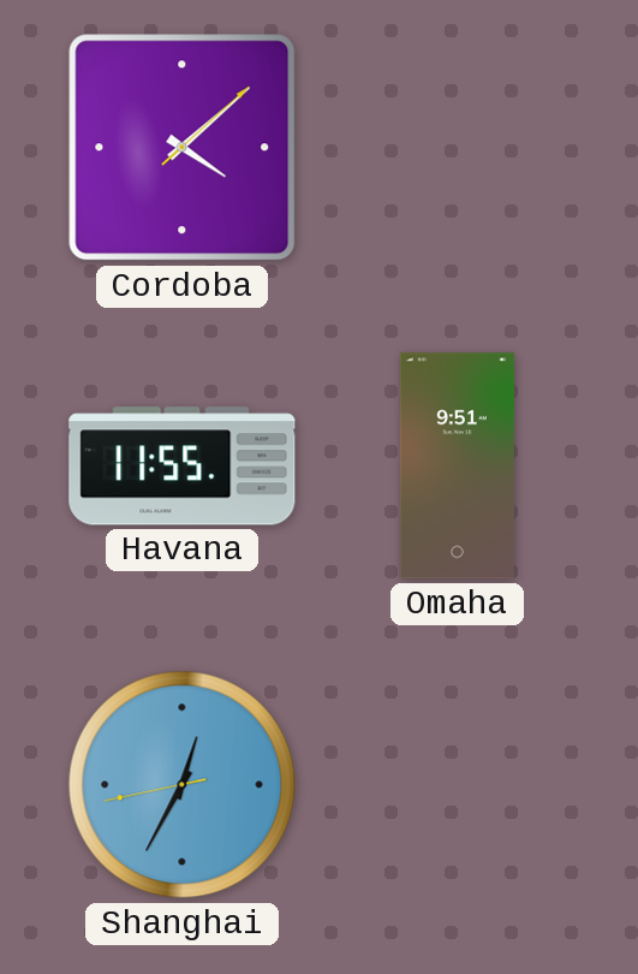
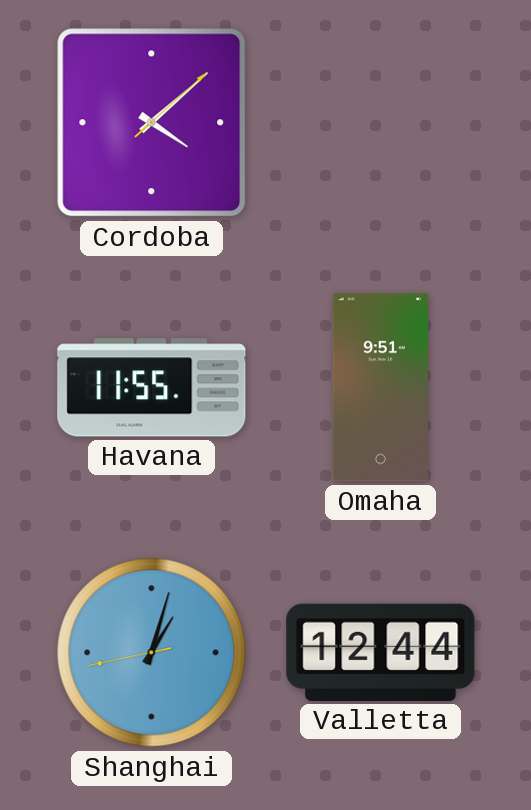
Shanghai: 12:34 -> 1:02
Valletta: none -> 12:44
